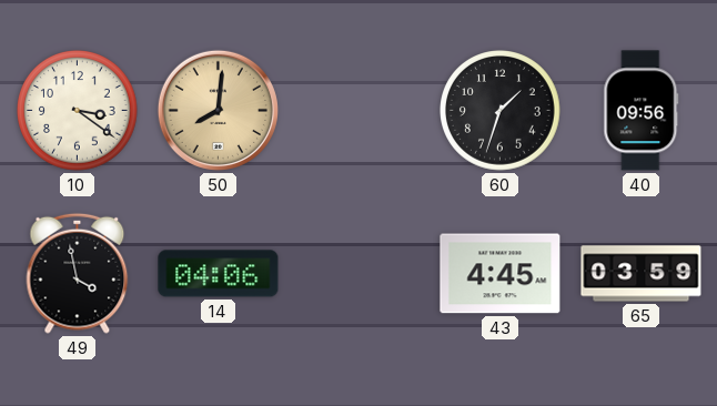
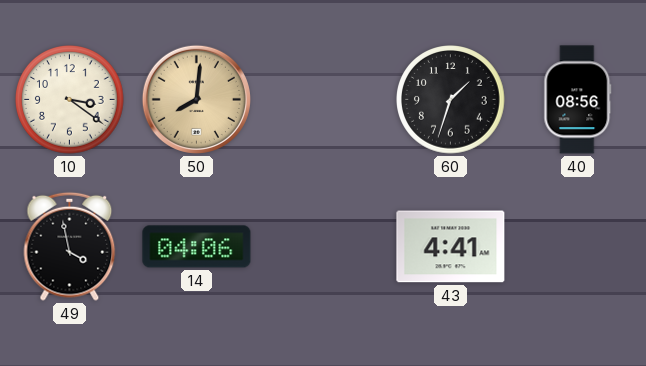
40: 09:56 -> 08:56
43: 4:45 -> 4:41
65: 03:59 -> none
